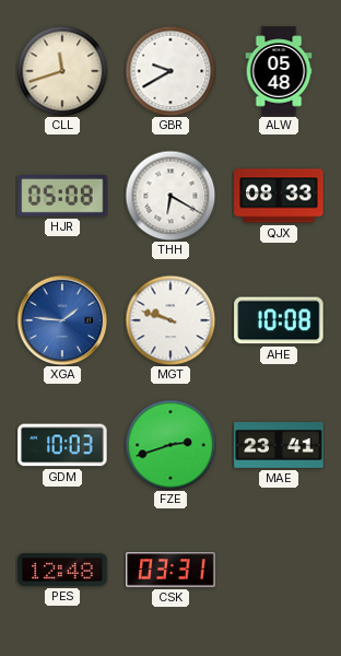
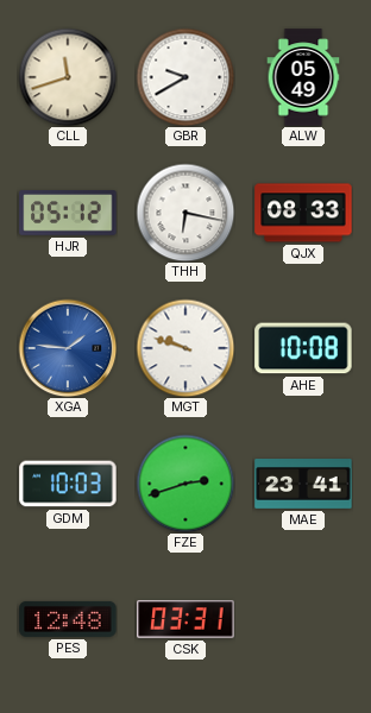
ALW: 05:48 -> 05:49
HJR: 05:08 -> 05:12
THH: 6:20 -> 6:17
